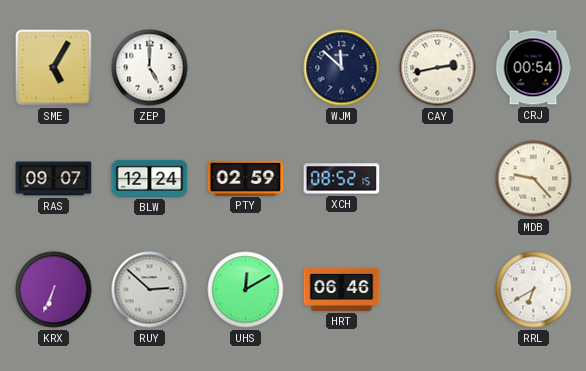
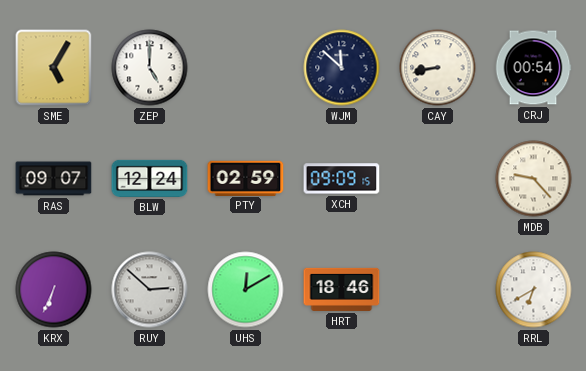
CAY: 2:43 -> 8:43
XCH: 08:52 -> 09:09
HRT: 06:46 -> 18:46
